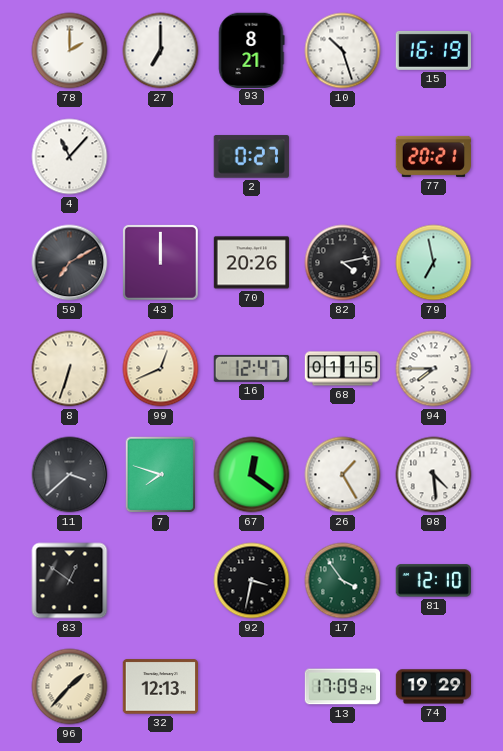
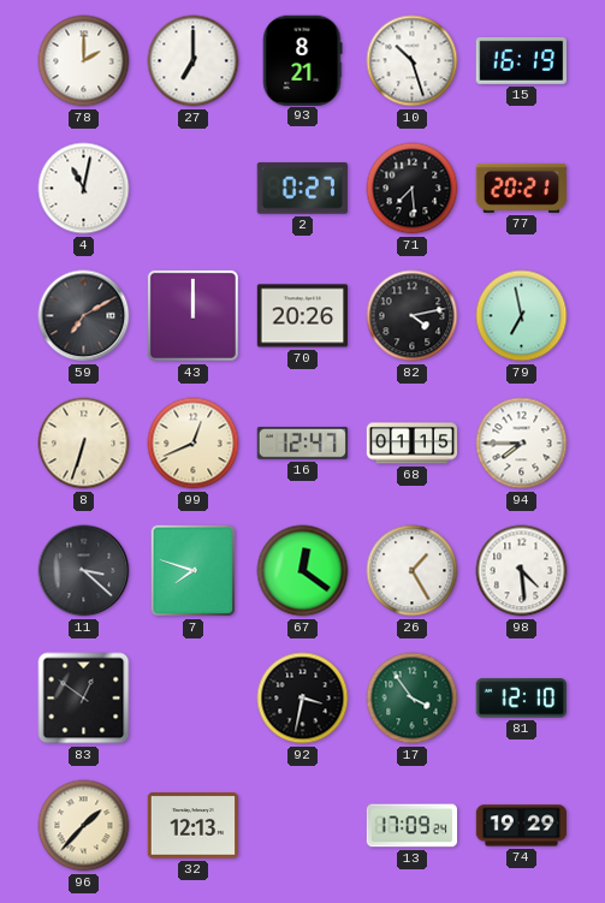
4: 11:07 -> 11:02
71: none -> 7:29
11: 3:38 -> 3:22
